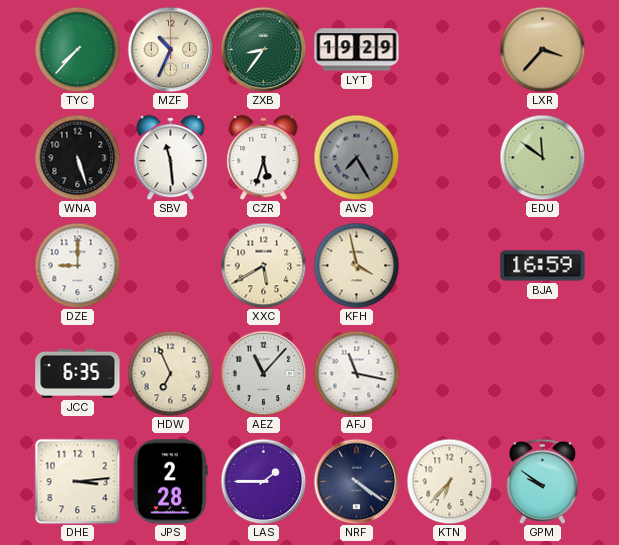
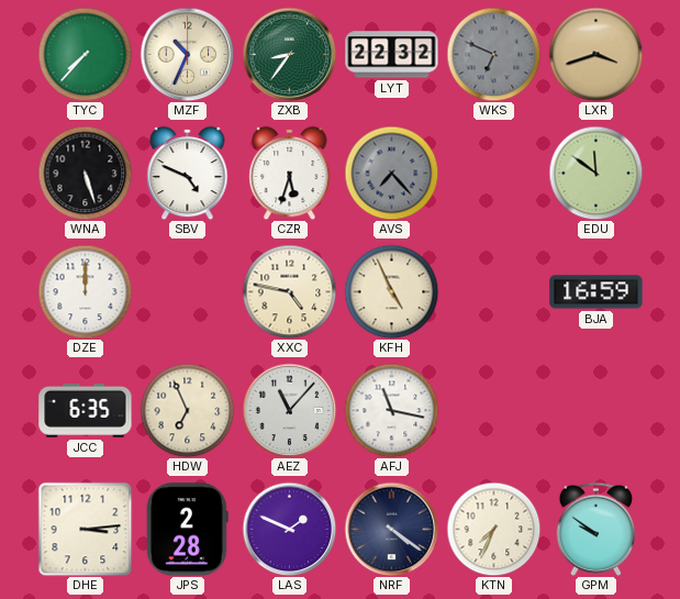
LYT: 19:29 -> 22:32
WKS: none -> 6:49
LXR: 3:37 -> 3:42
SBV: 11:29 -> 4:49
AVS: 7:25 -> 7:23
DZE: 9:00 -> 12:00
XXC: 5:40 -> 4:47
KFH: 3:58 -> 4:56
LAS: 1:45 -> 1:49
KTN: 6:37 -> 7:34
